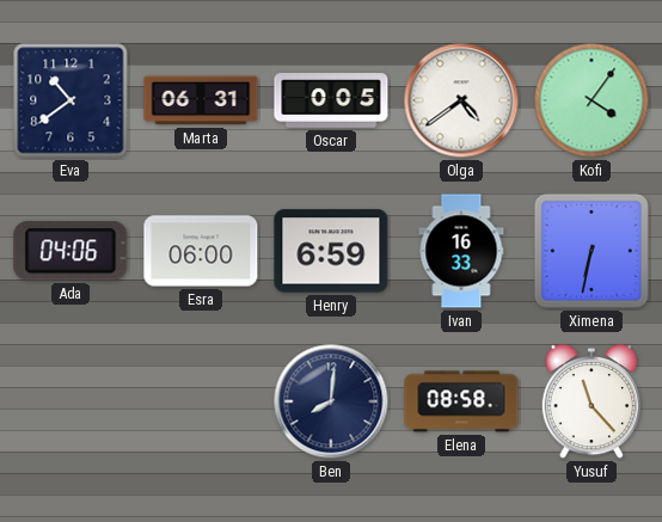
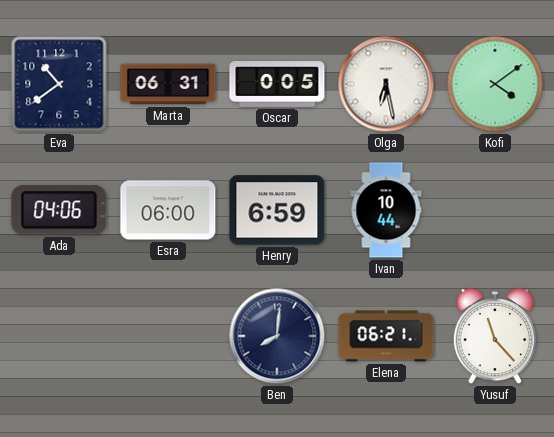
Olga: 4:39 -> 6:28
Kofi: 4:06 -> 4:09
Ivan: 16:33 -> 10:44
Ximena: 6:32 -> none
Elena: 08:58 -> 06:21
